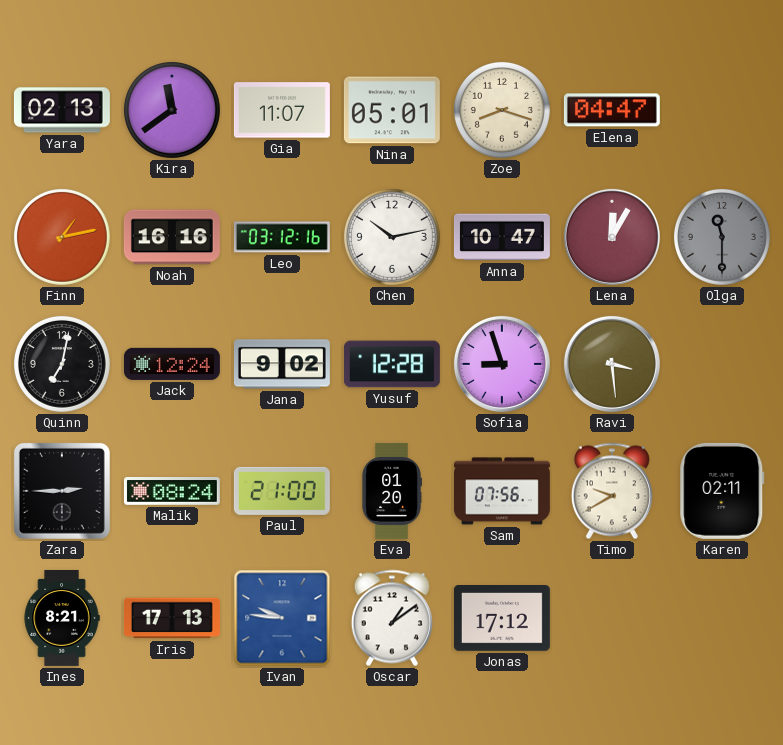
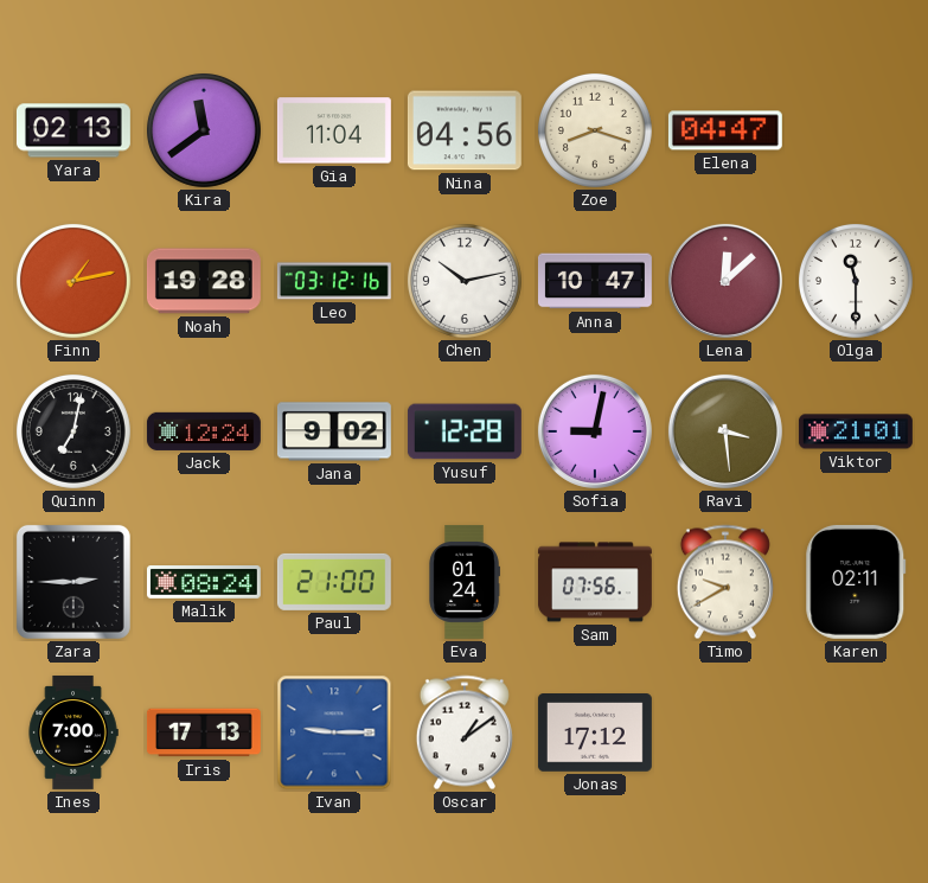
Gia: 11:07 -> 11:04
Nina: 05:01 -> 04:56
Noah: 16:16 -> 19:28
Lena: 12:05 -> 12:08
Olga dial: grey -> white
Sofia: 8:57 -> 9:02
Viktor: none -> 21:01
Eva: 01:20 -> 01:24
Ines: 8:21 -> 7:00
Ivan: 9:46 -> 9:15
